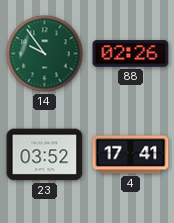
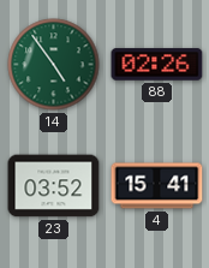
14: 9:54 -> 4:54
4: 17:41 -> 15:41
